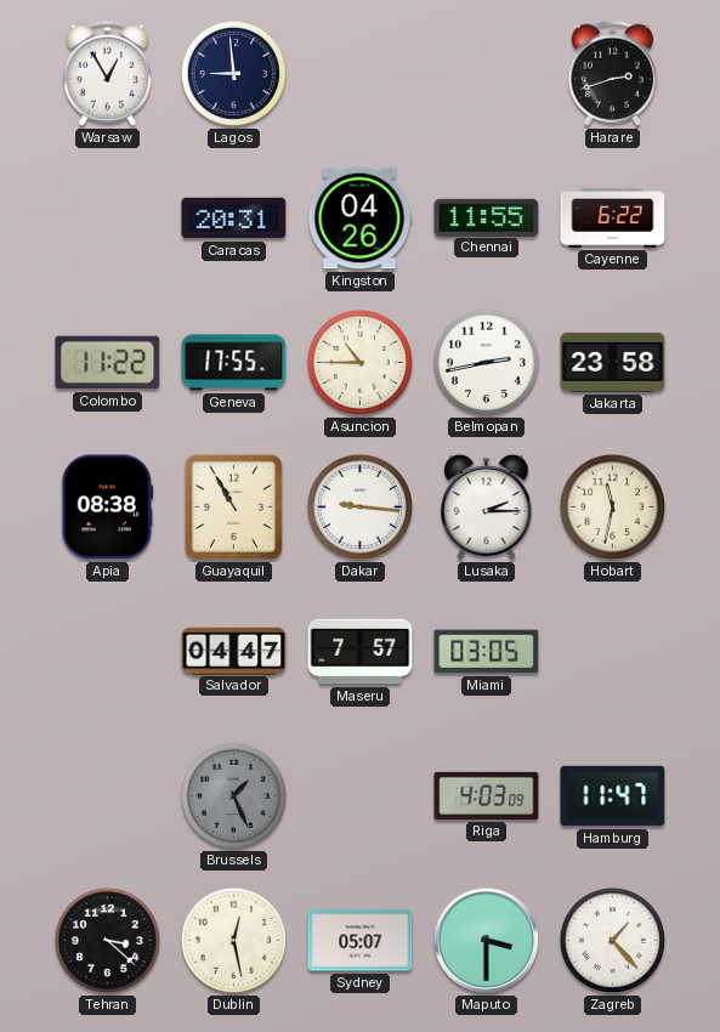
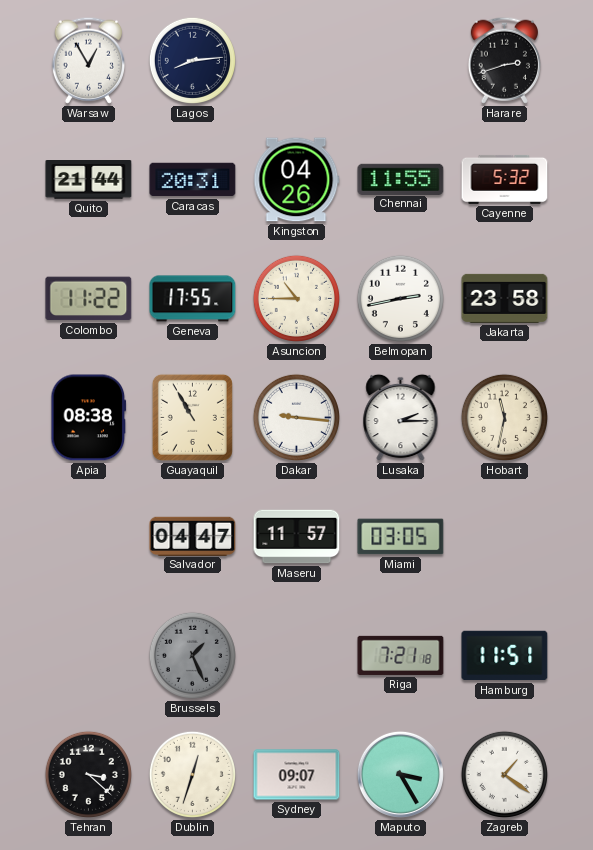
Lagos: 8:59 -> 8:14
Quito: none -> 21:44
Cayenne: 6:22 -> 5:32
Maseru: 7:57 -> 11:57
Riga: 4:03 -> 7:21
Hamburg: 11:47 -> 11:51
Dublin: 12:28 -> 12:33
Sydney: 05:07 -> 09:07
Maputo: 3:30 -> 3:25
Zagreb: 1:23 -> 1:21
